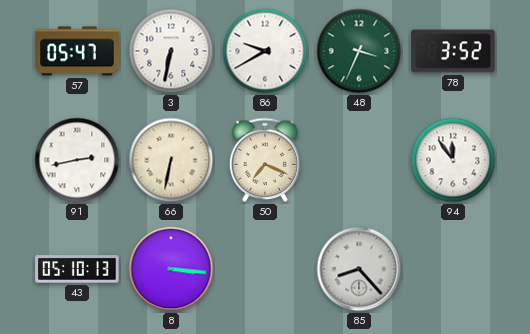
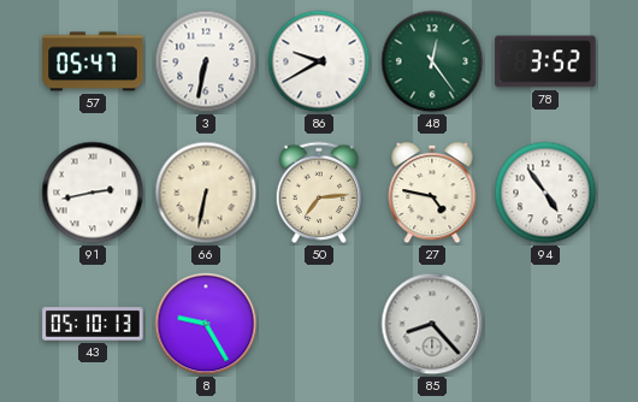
48: 3:34 -> 12:24
50: 7:19 -> 7:14
27: none -> 4:47
94: 11:54 -> 4:54
8: 3:16 -> 9:25
